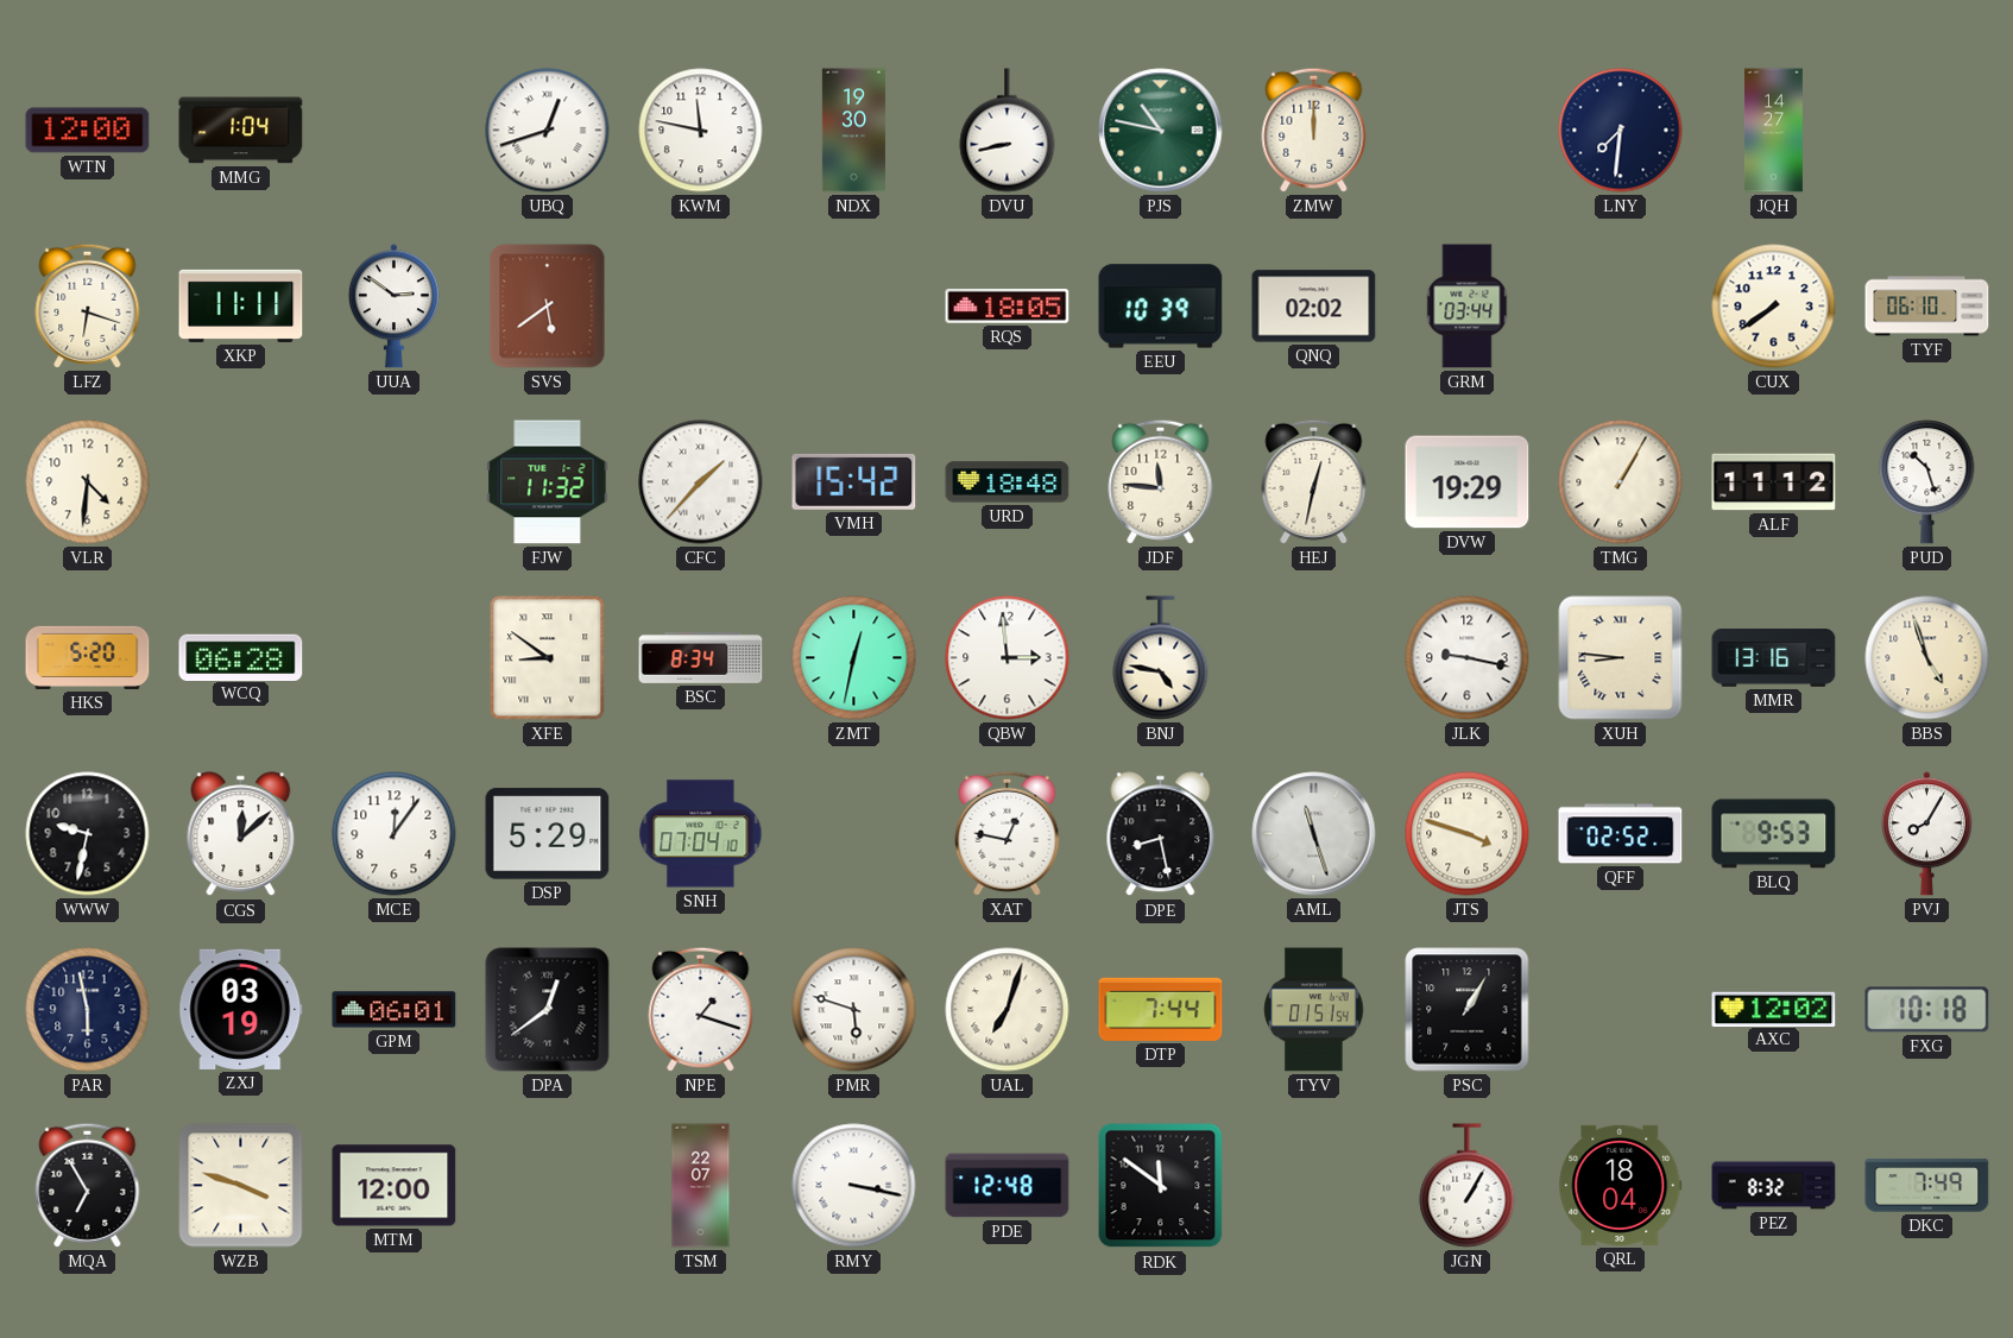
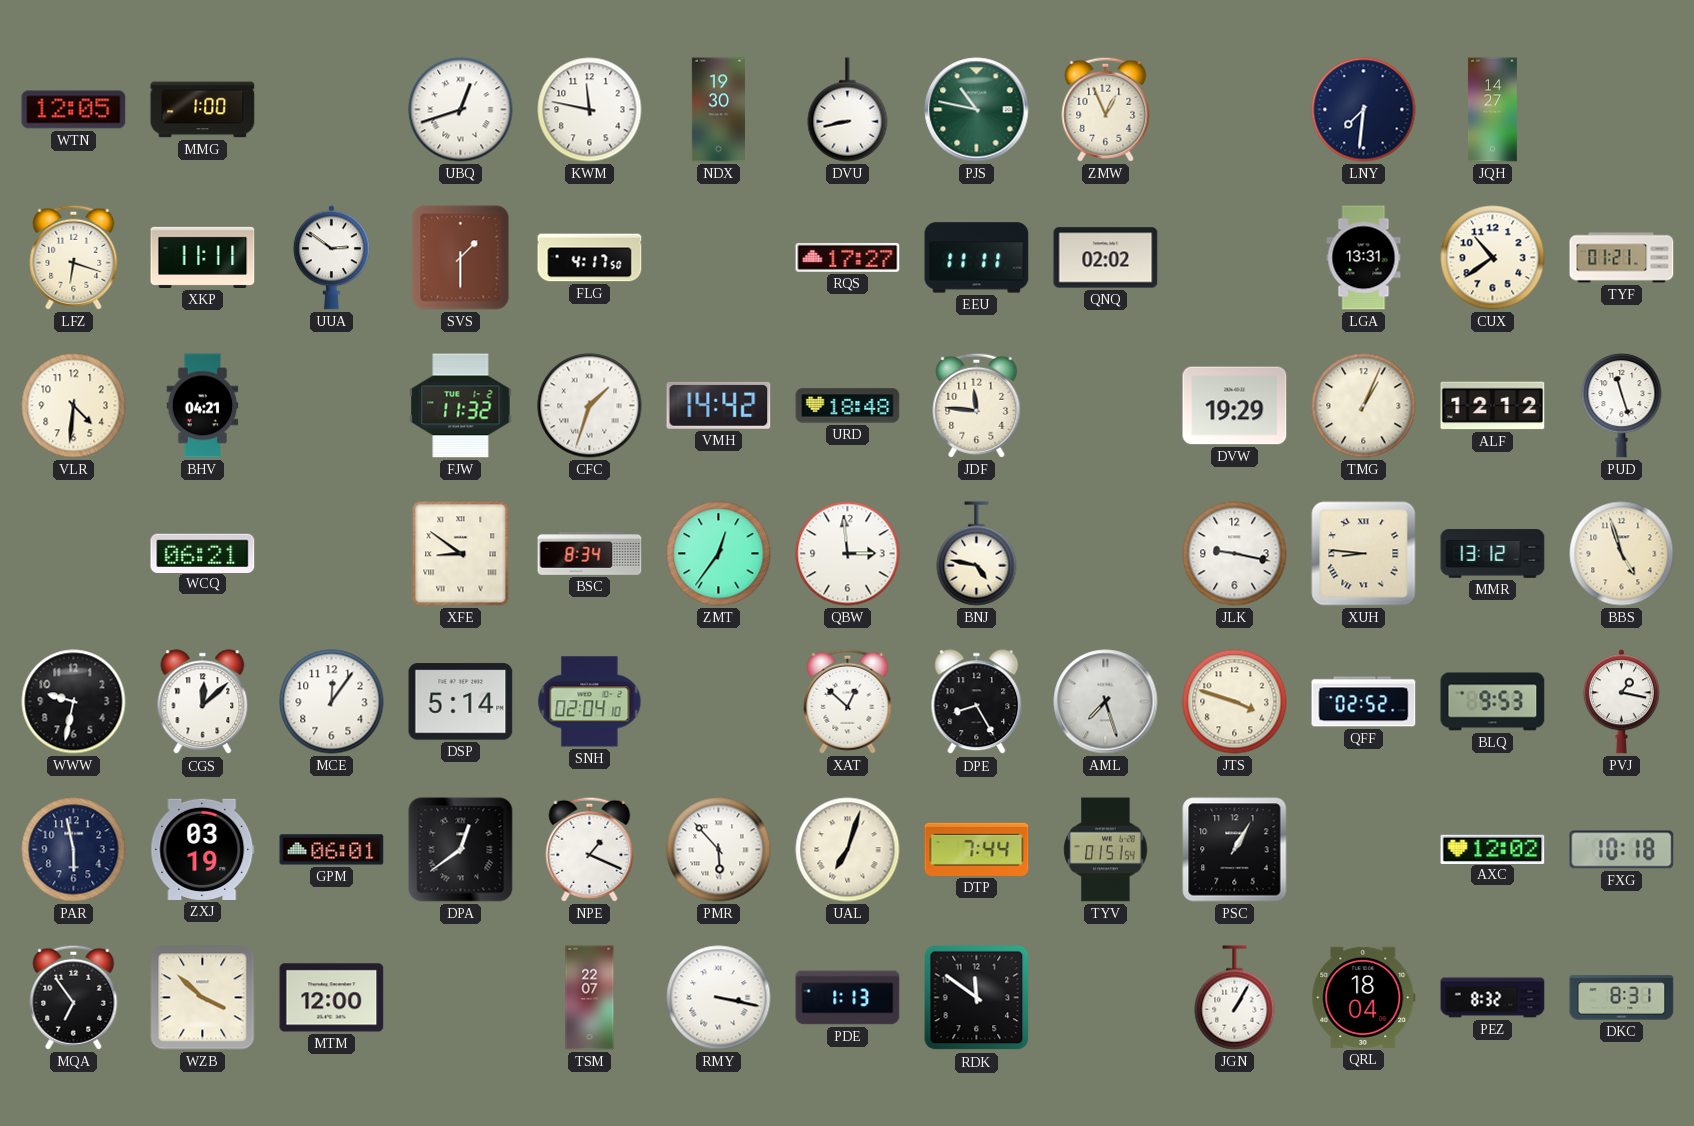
WTN: 12:00 -> 12:05
MMG: 1:04 -> 1:00
ZMW: 12:00 -> 12:56
SVS: 5:39 -> 1:30
FLG: none -> 4:17
RQS: 18:05 -> 17:27
EEU: 10:39 -> 11:11
GRM: 03:44 -> none
LGA: none -> 13:31
CUX: 7:39 -> 10:39
TYF: 06:10 -> 01:21
BHV: none -> 04:21
CFC: 1:37 -> 1:33
VMH: 15:42 -> 14:42
HEJ: 12:32 -> none
TMG: 1:05 -> 1:04
ALF: 11:12 -> 12:12
PUD: 10:27 -> 11:27
HKS: 5:20 -> none
WCQ: 06:28 -> 06:21
ZMT: 12:32 -> 12:36
MMR: 13:16 -> 13:12
DSP: 5:29 -> 5:14
SNH: 07:04 -> 02:04
XAT: 12:47 -> 12:52
DPE: 8:28 -> 8:25
AML: 11:27 -> 7:27
PVJ: 8:05 -> 1:17
NPE: 1:18 -> 1:19
PMR: 5:48 -> 5:53
MQA: 6:55 -> 6:54
WZB: 3:48 -> 3:52
PDE: 12:48 -> 1:13
DKC: 7:49 -> 8:31
